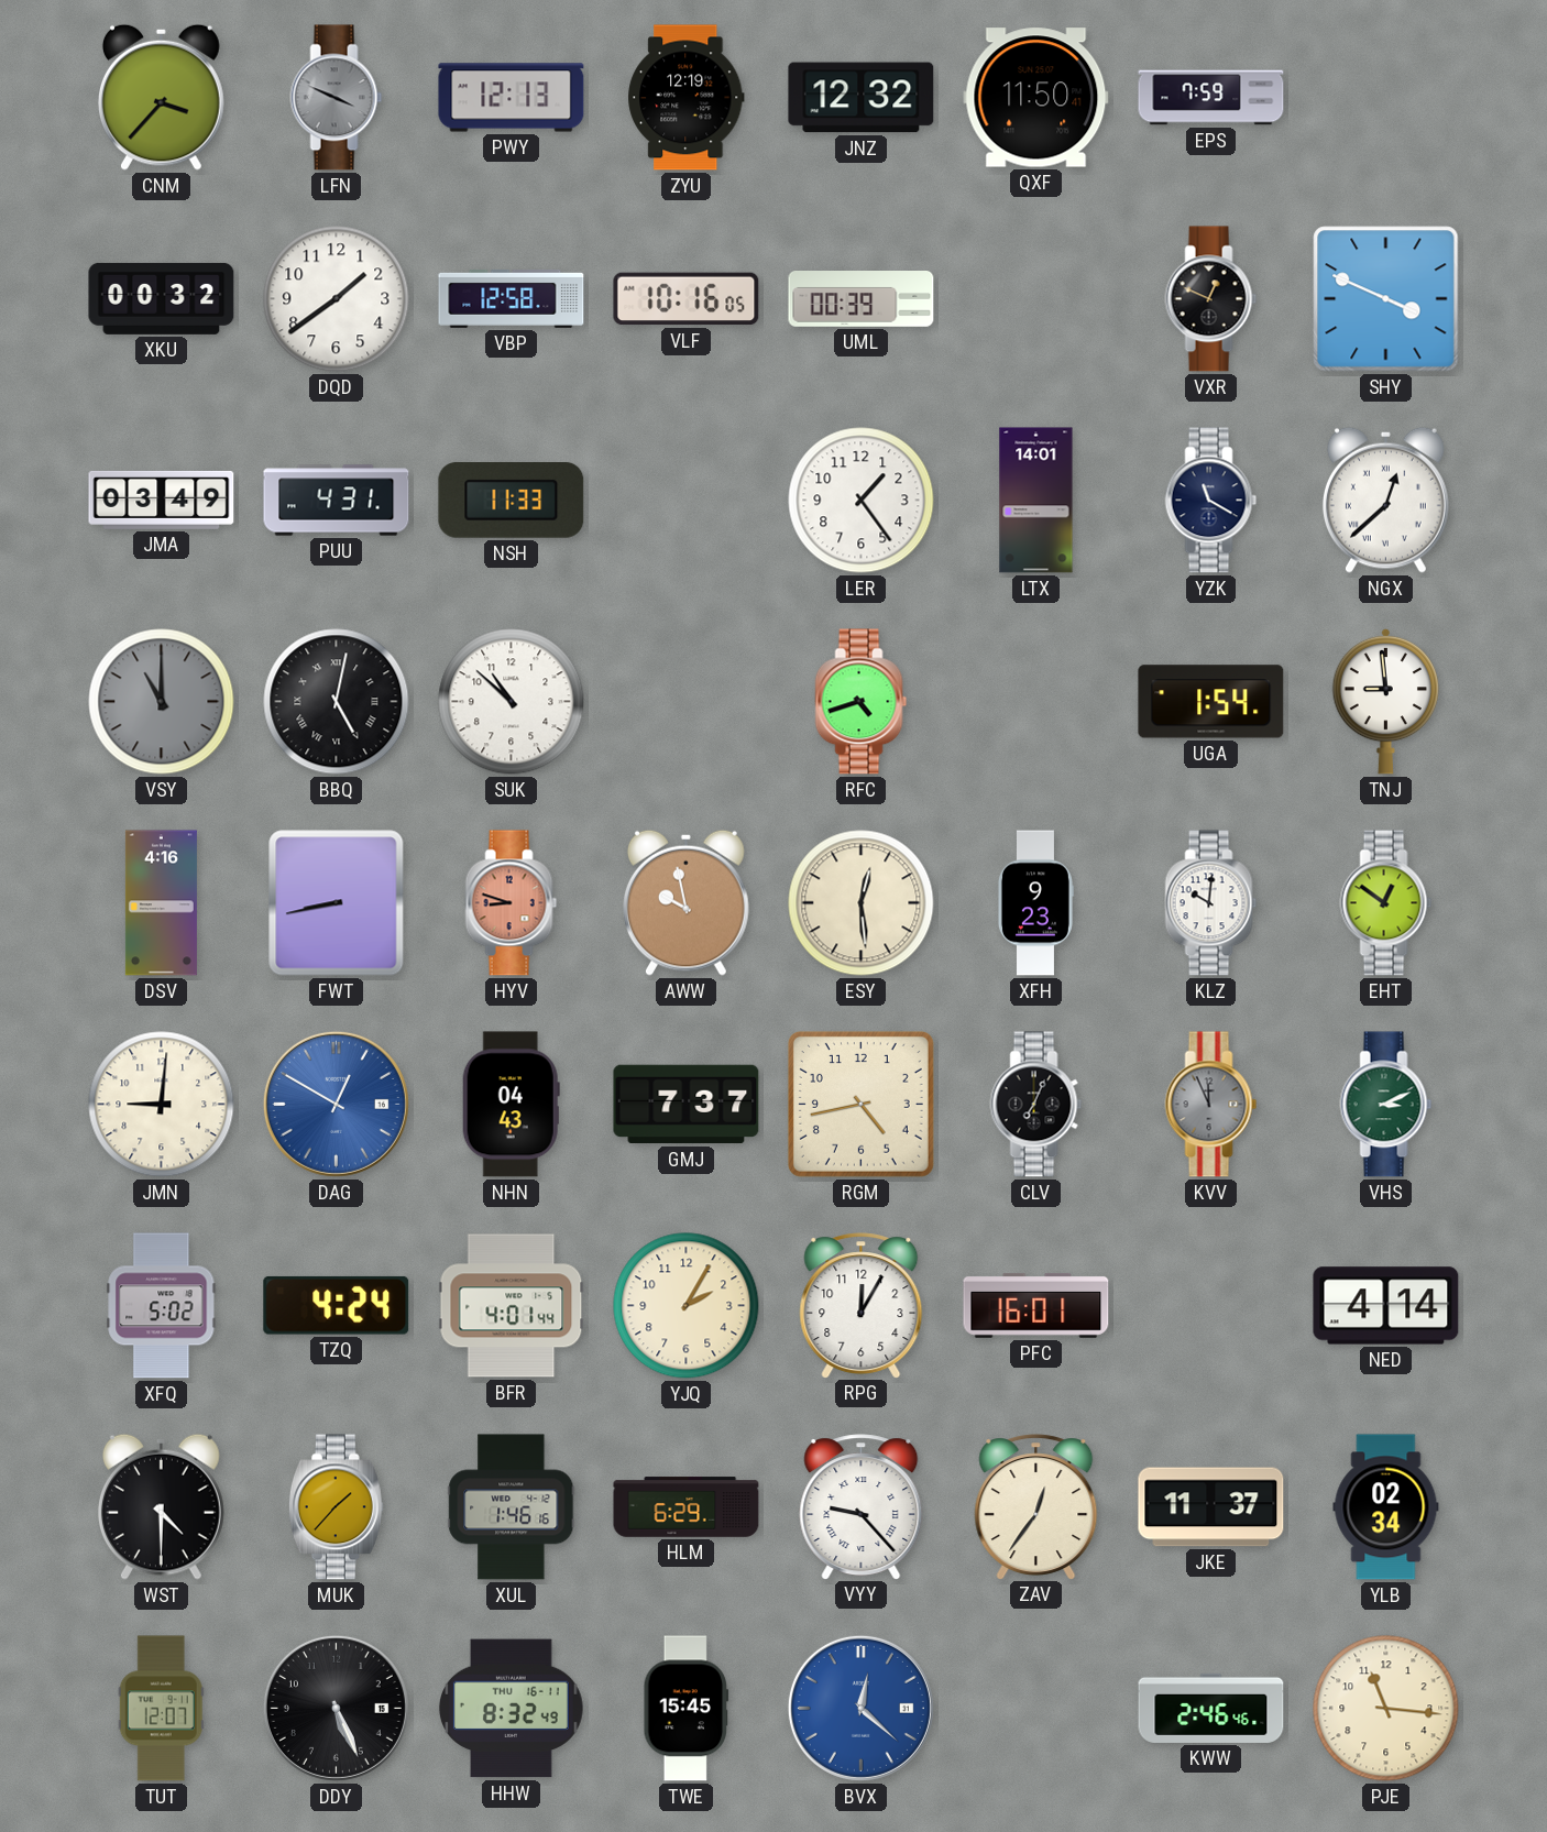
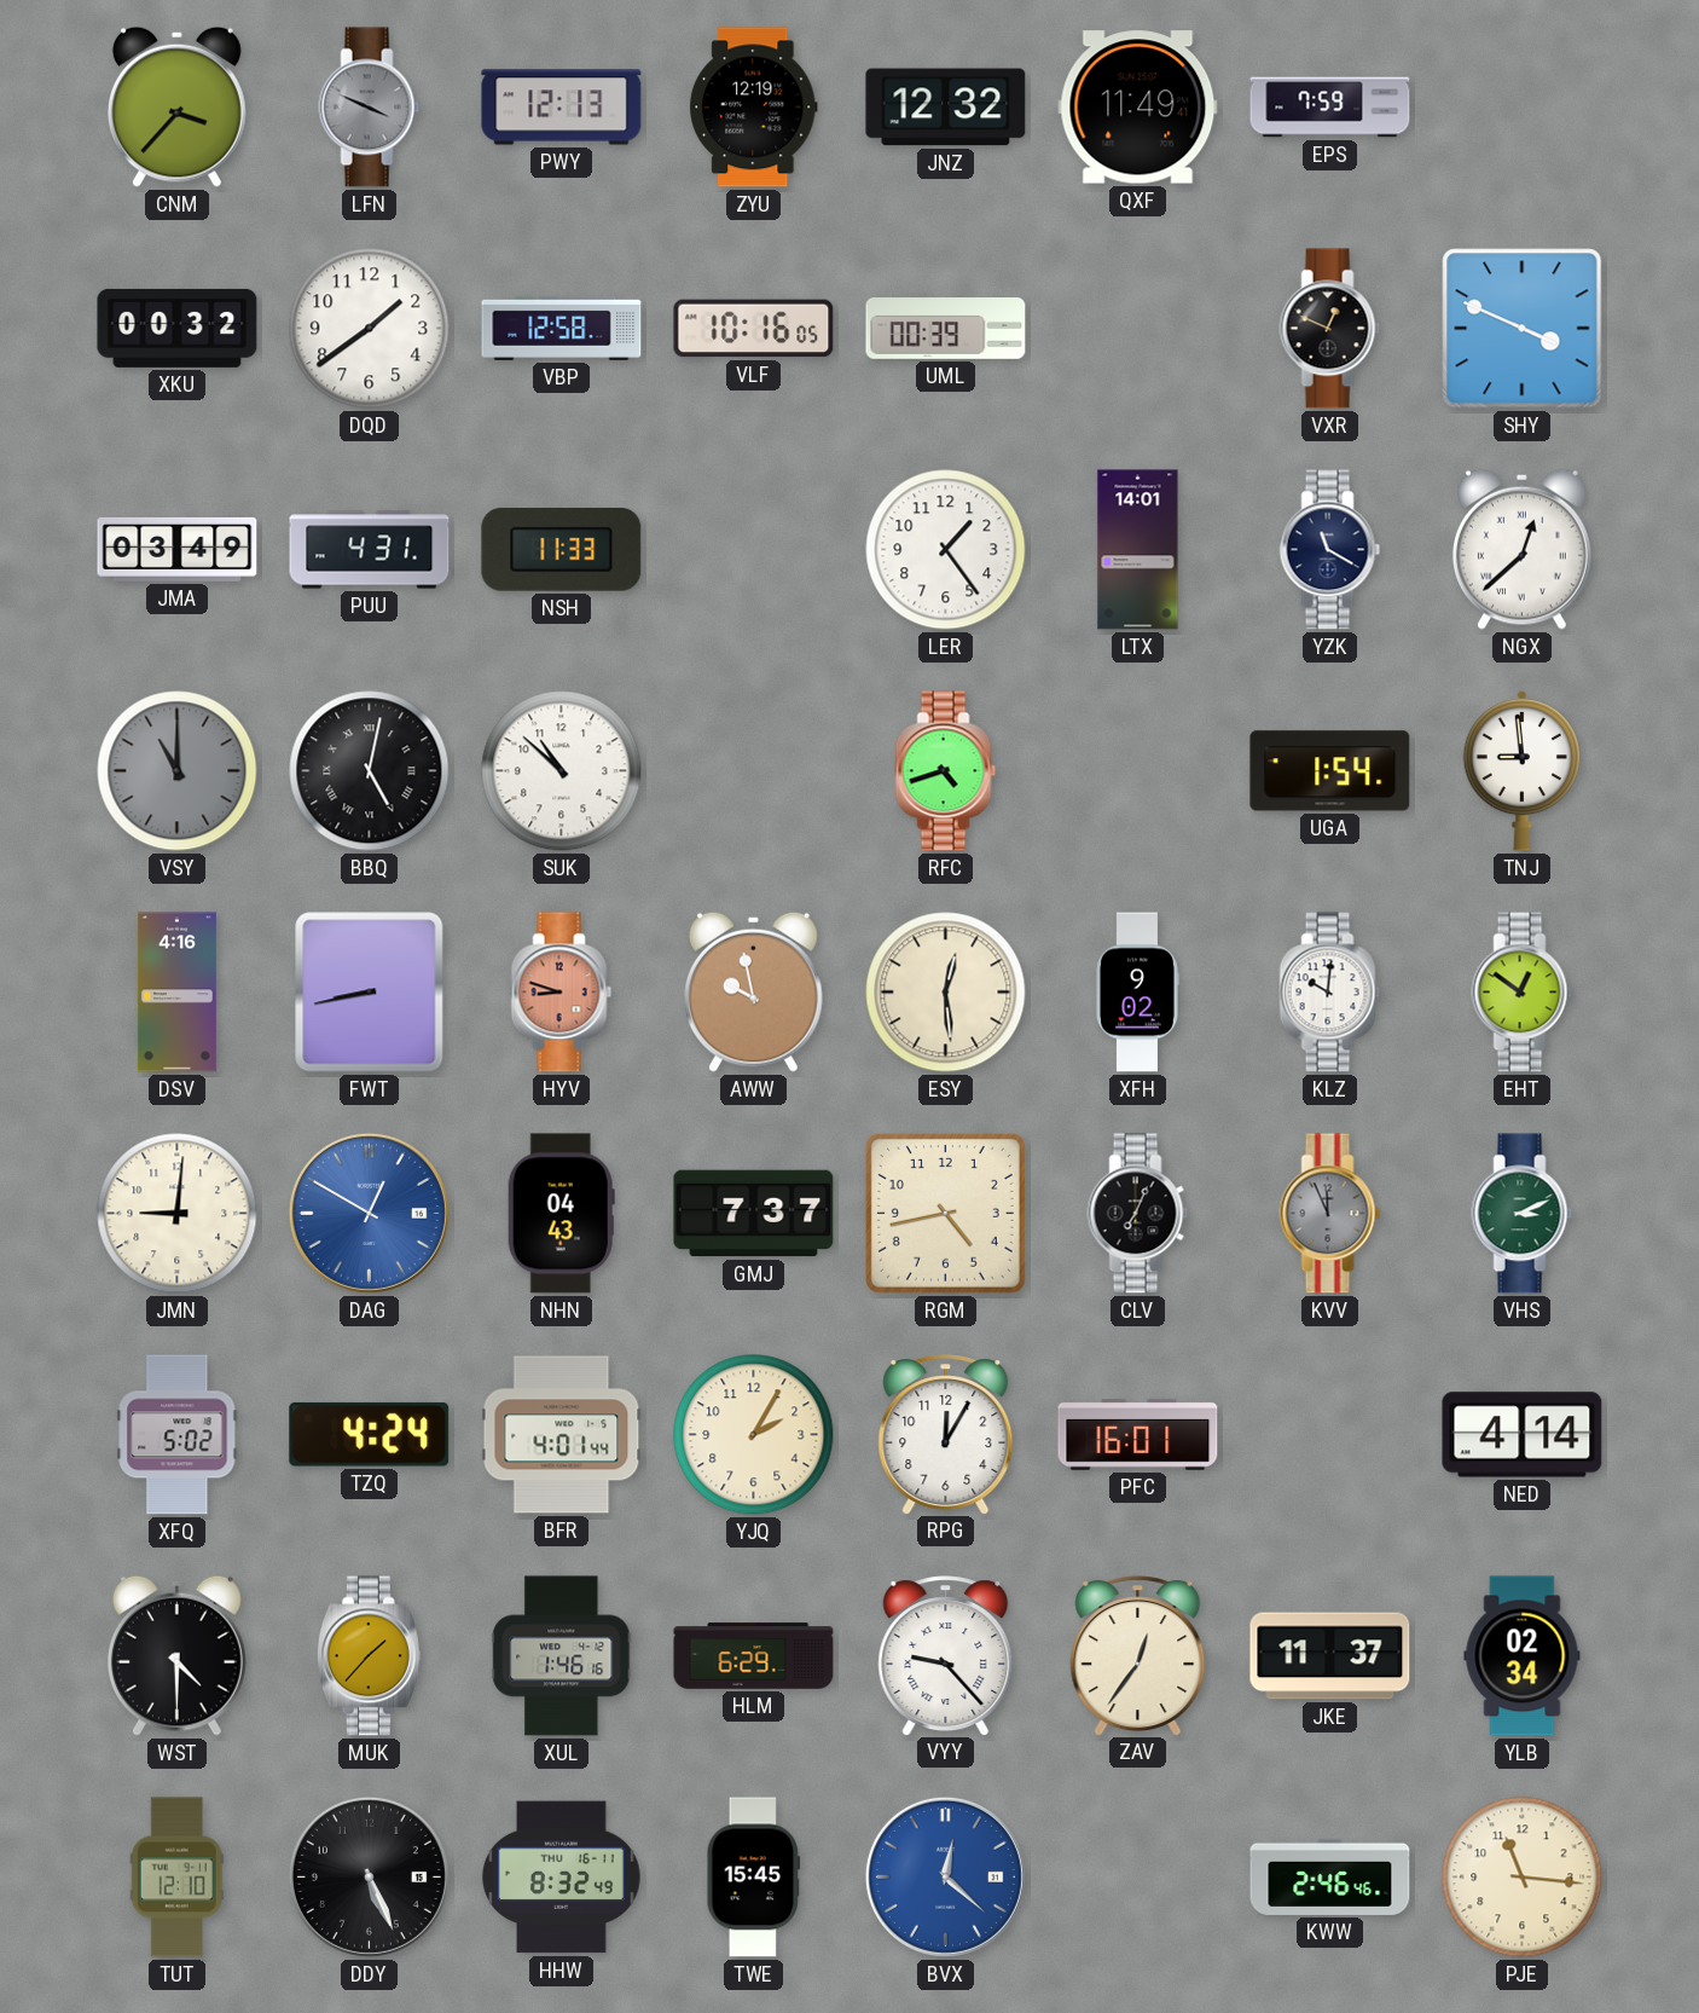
QXF: 11:50 -> 11:49
XFH: 9:23 -> 9:02
TUT: 12:07 -> 12:10
